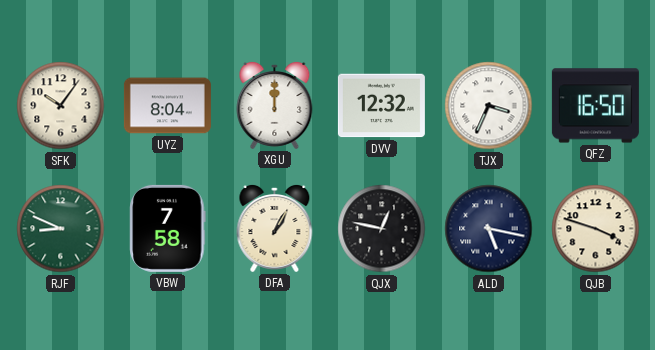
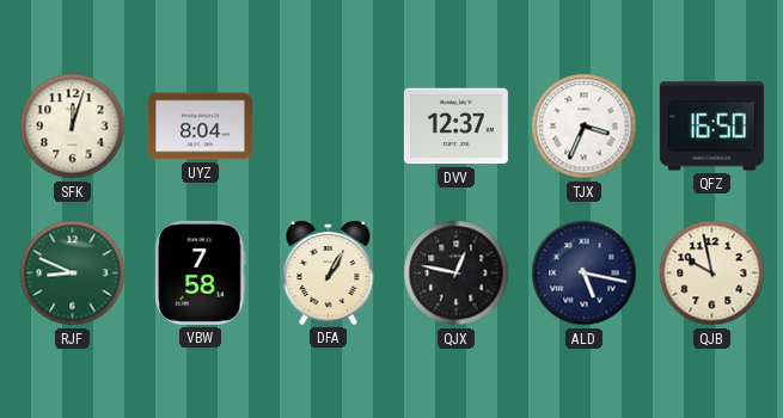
SFK: 10:06 -> 12:03
XGU: 12:00 -> none
DVV: 12:32 -> 12:37
QJB: 3:48 -> 9:58
